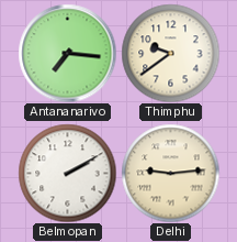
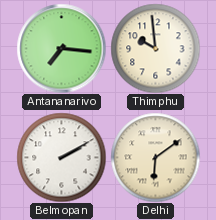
Thimphu: 9:39 -> 9:59
Delhi: 9:14 -> 6:09
